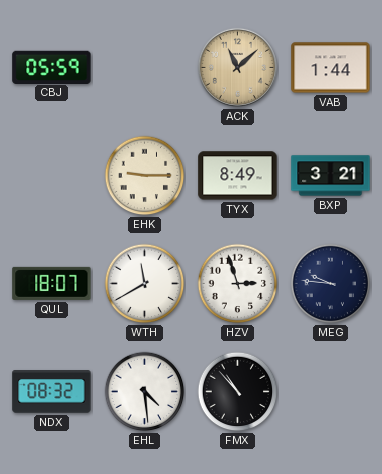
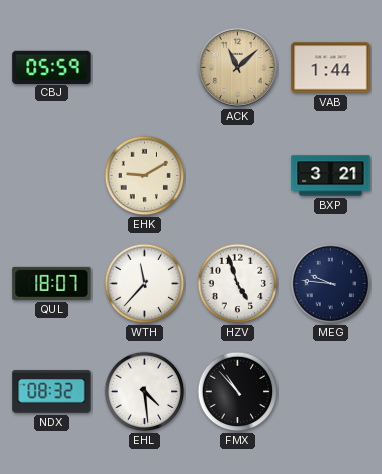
EHK: 9:15 -> 9:10
TYX: 8:49 -> none
WTH: 11:40 -> 11:37
HZV: 2:57 -> 4:57
